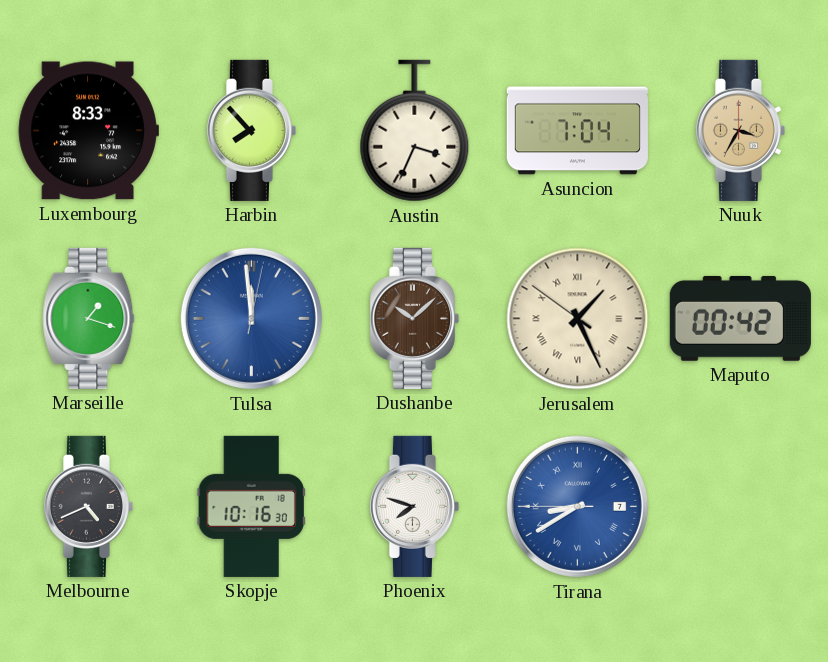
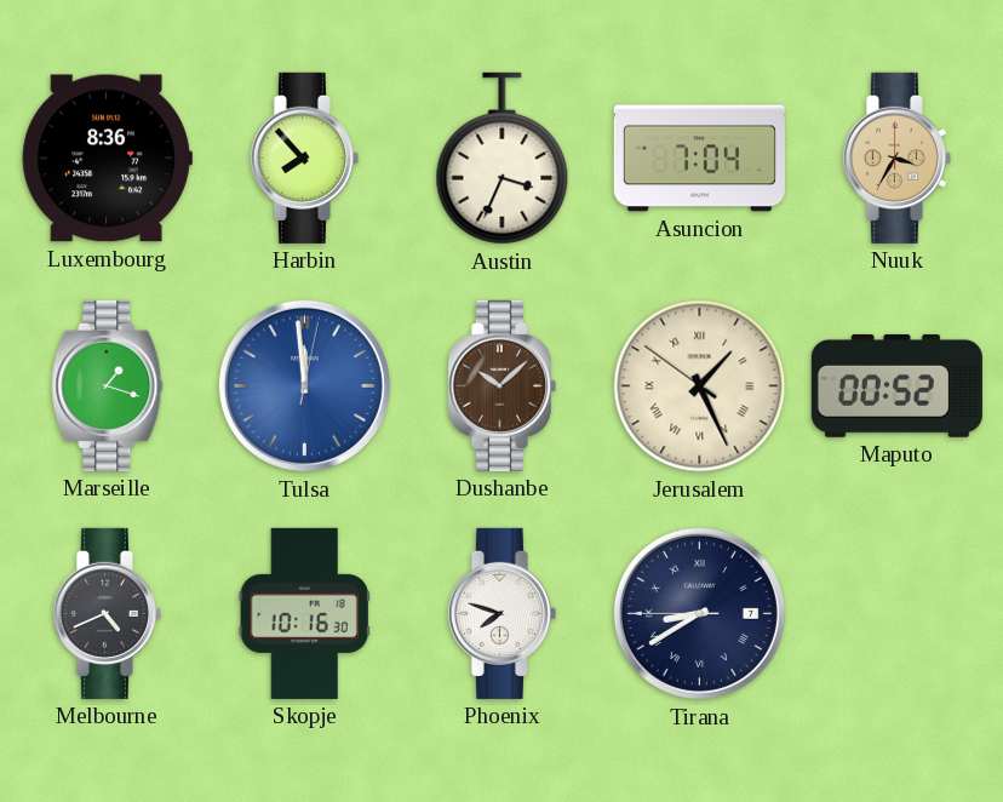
Luxembourg: 8:33 -> 8:36
Maputo: 00:42 -> 00:52
Tirana dial: blue -> navy
